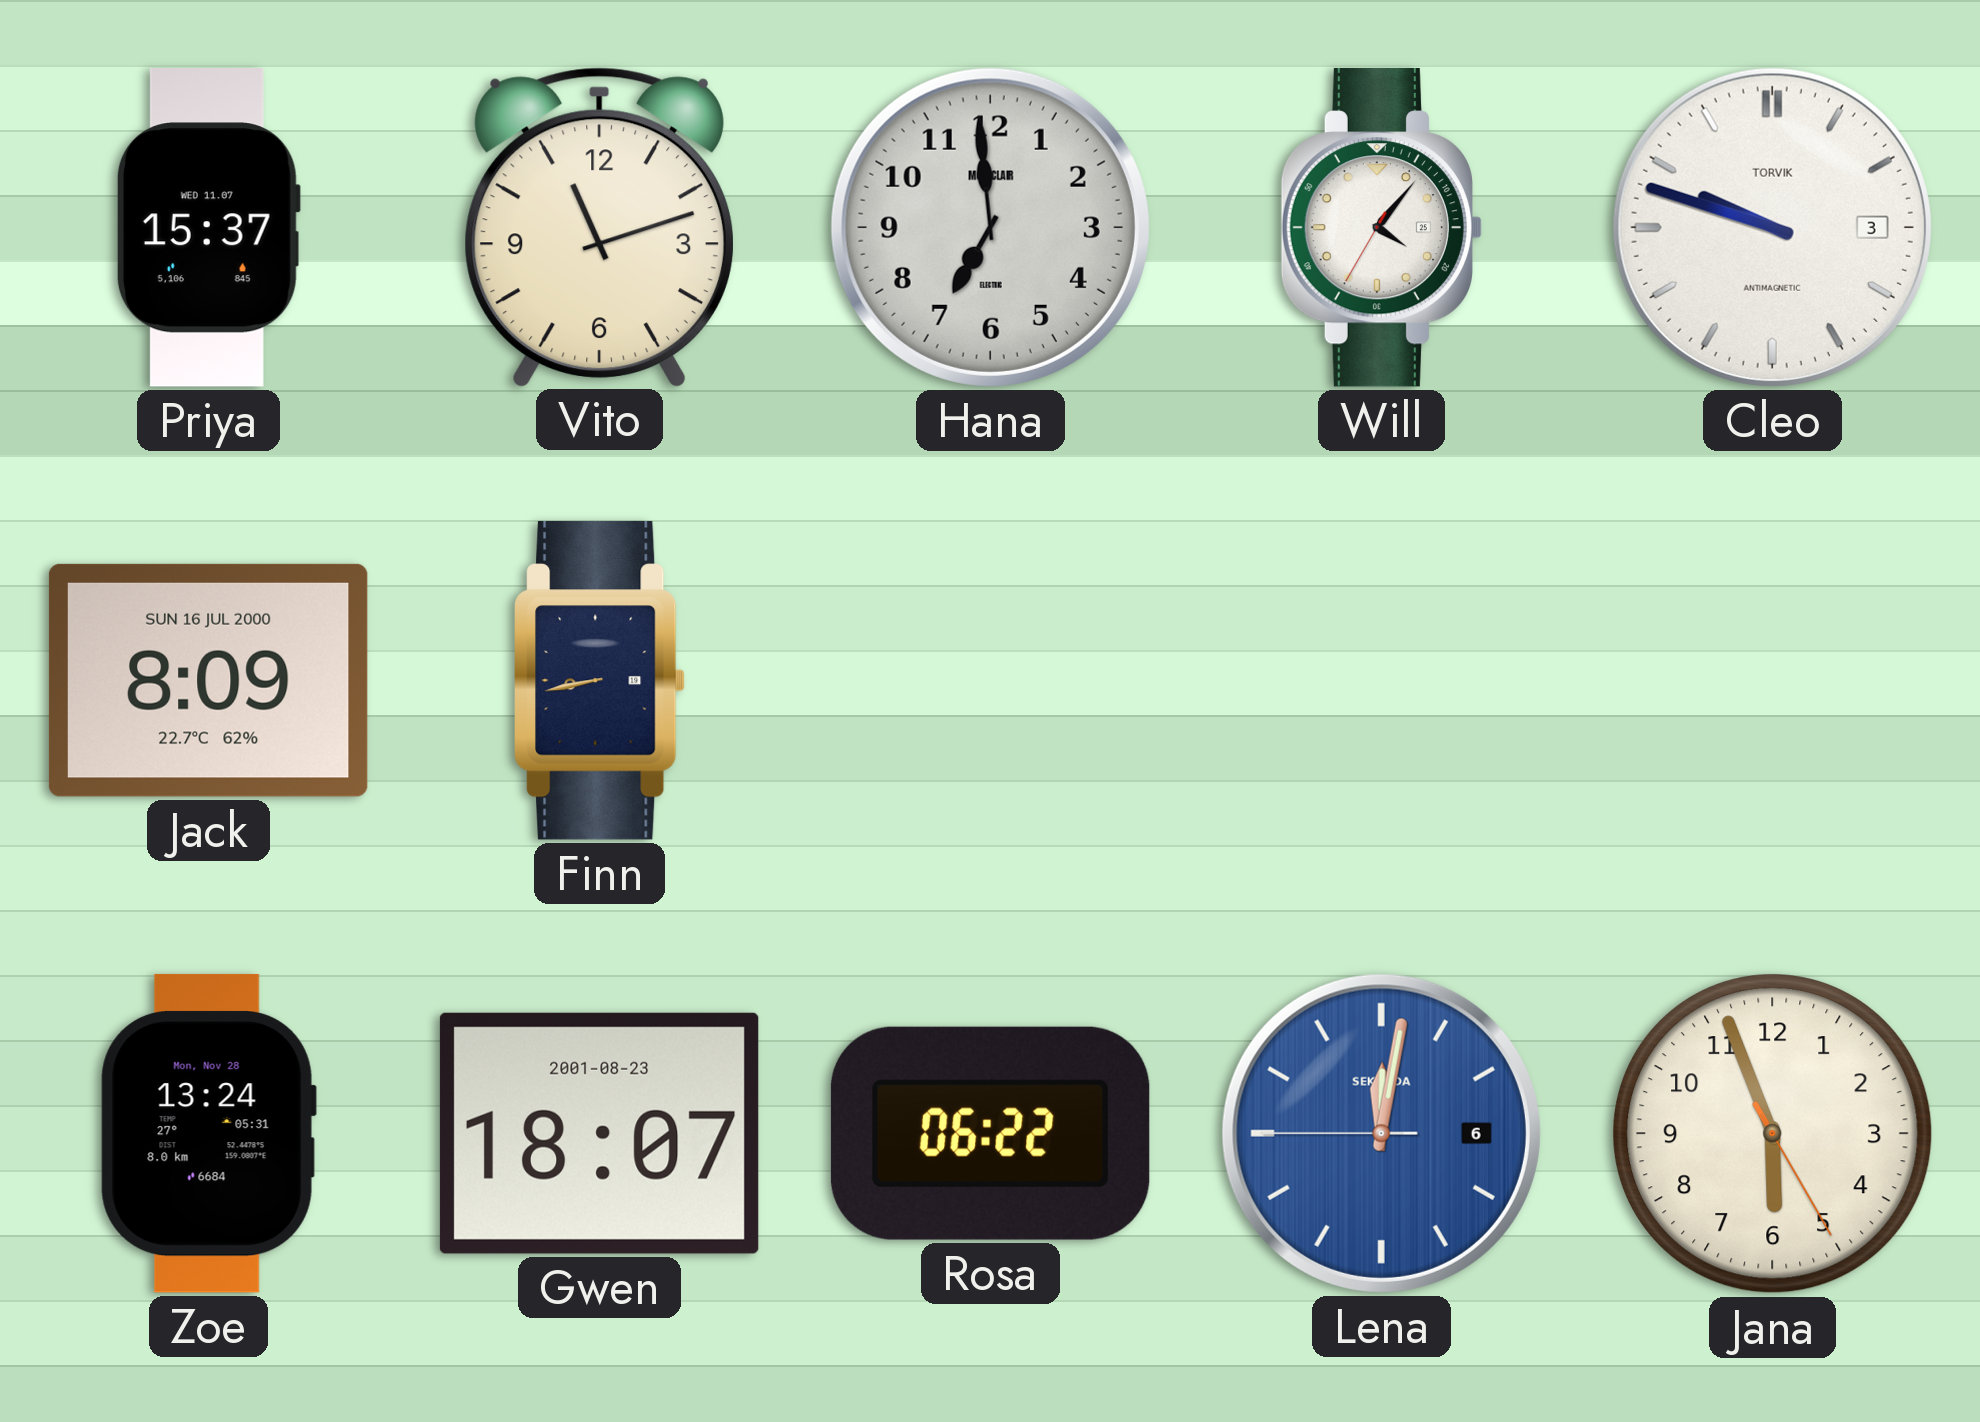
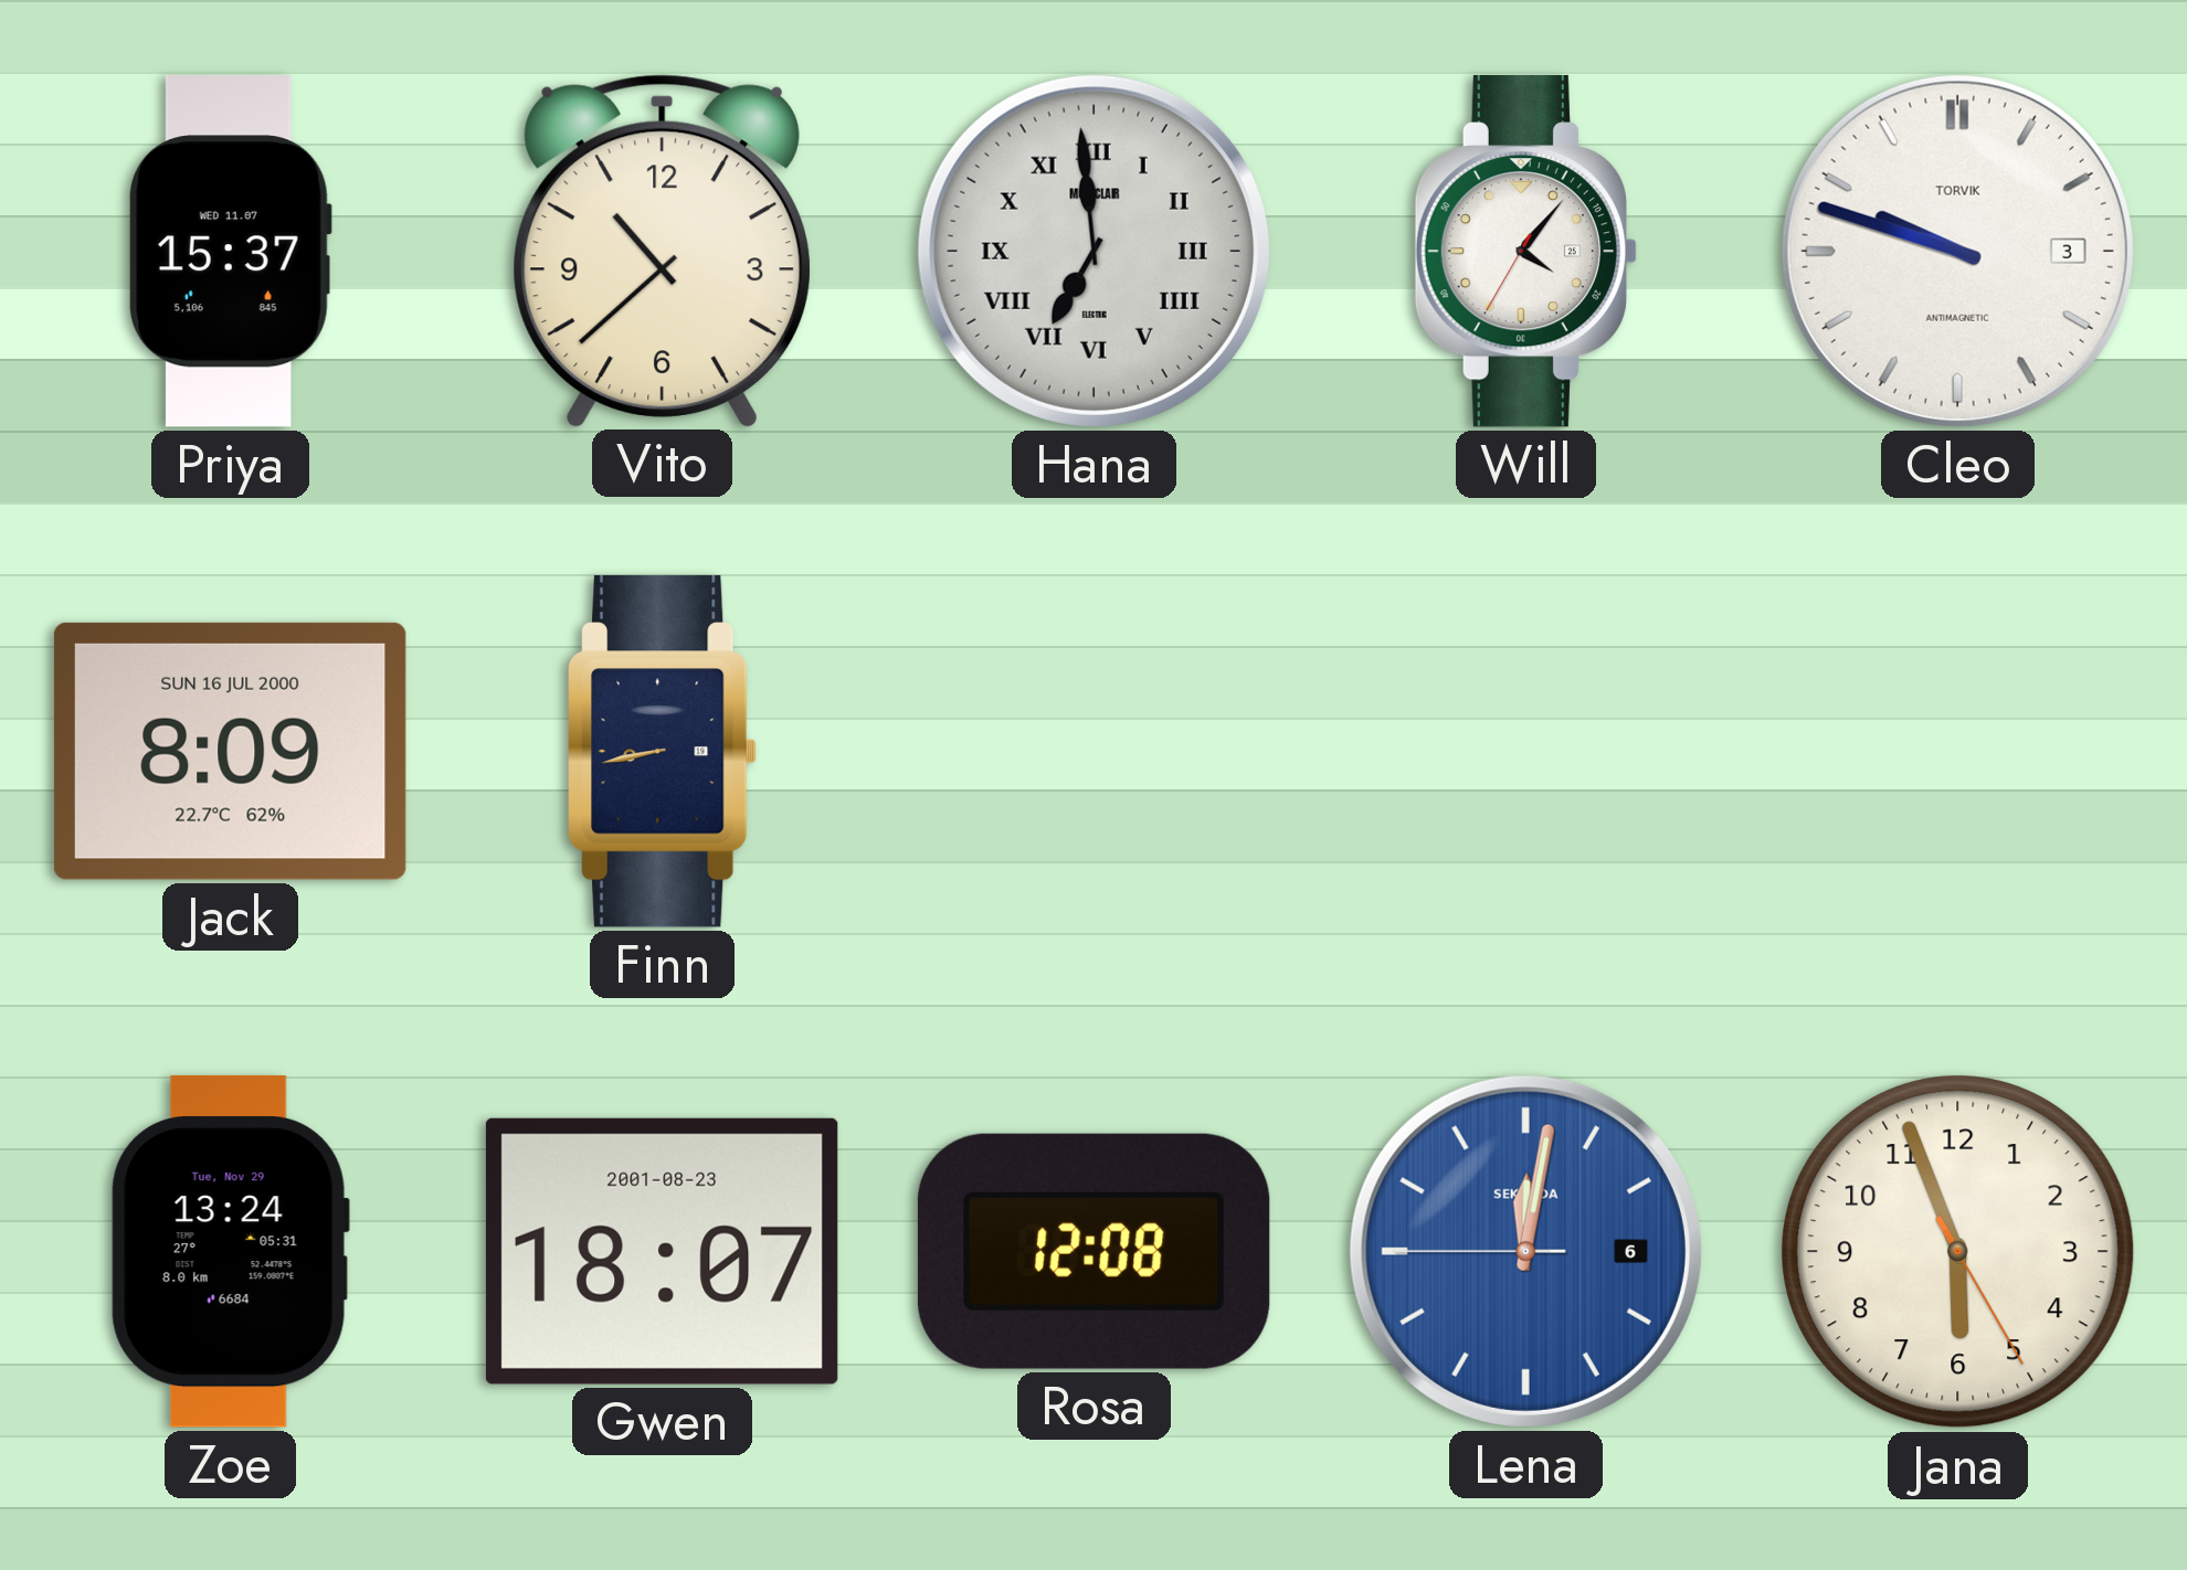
Vito: 11:12 -> 10:38
Hana numerals: Arabic -> Roman
Zoe date: Mon, Nov 28 -> Tue, Nov 29
Rosa: 06:22 -> 12:08
